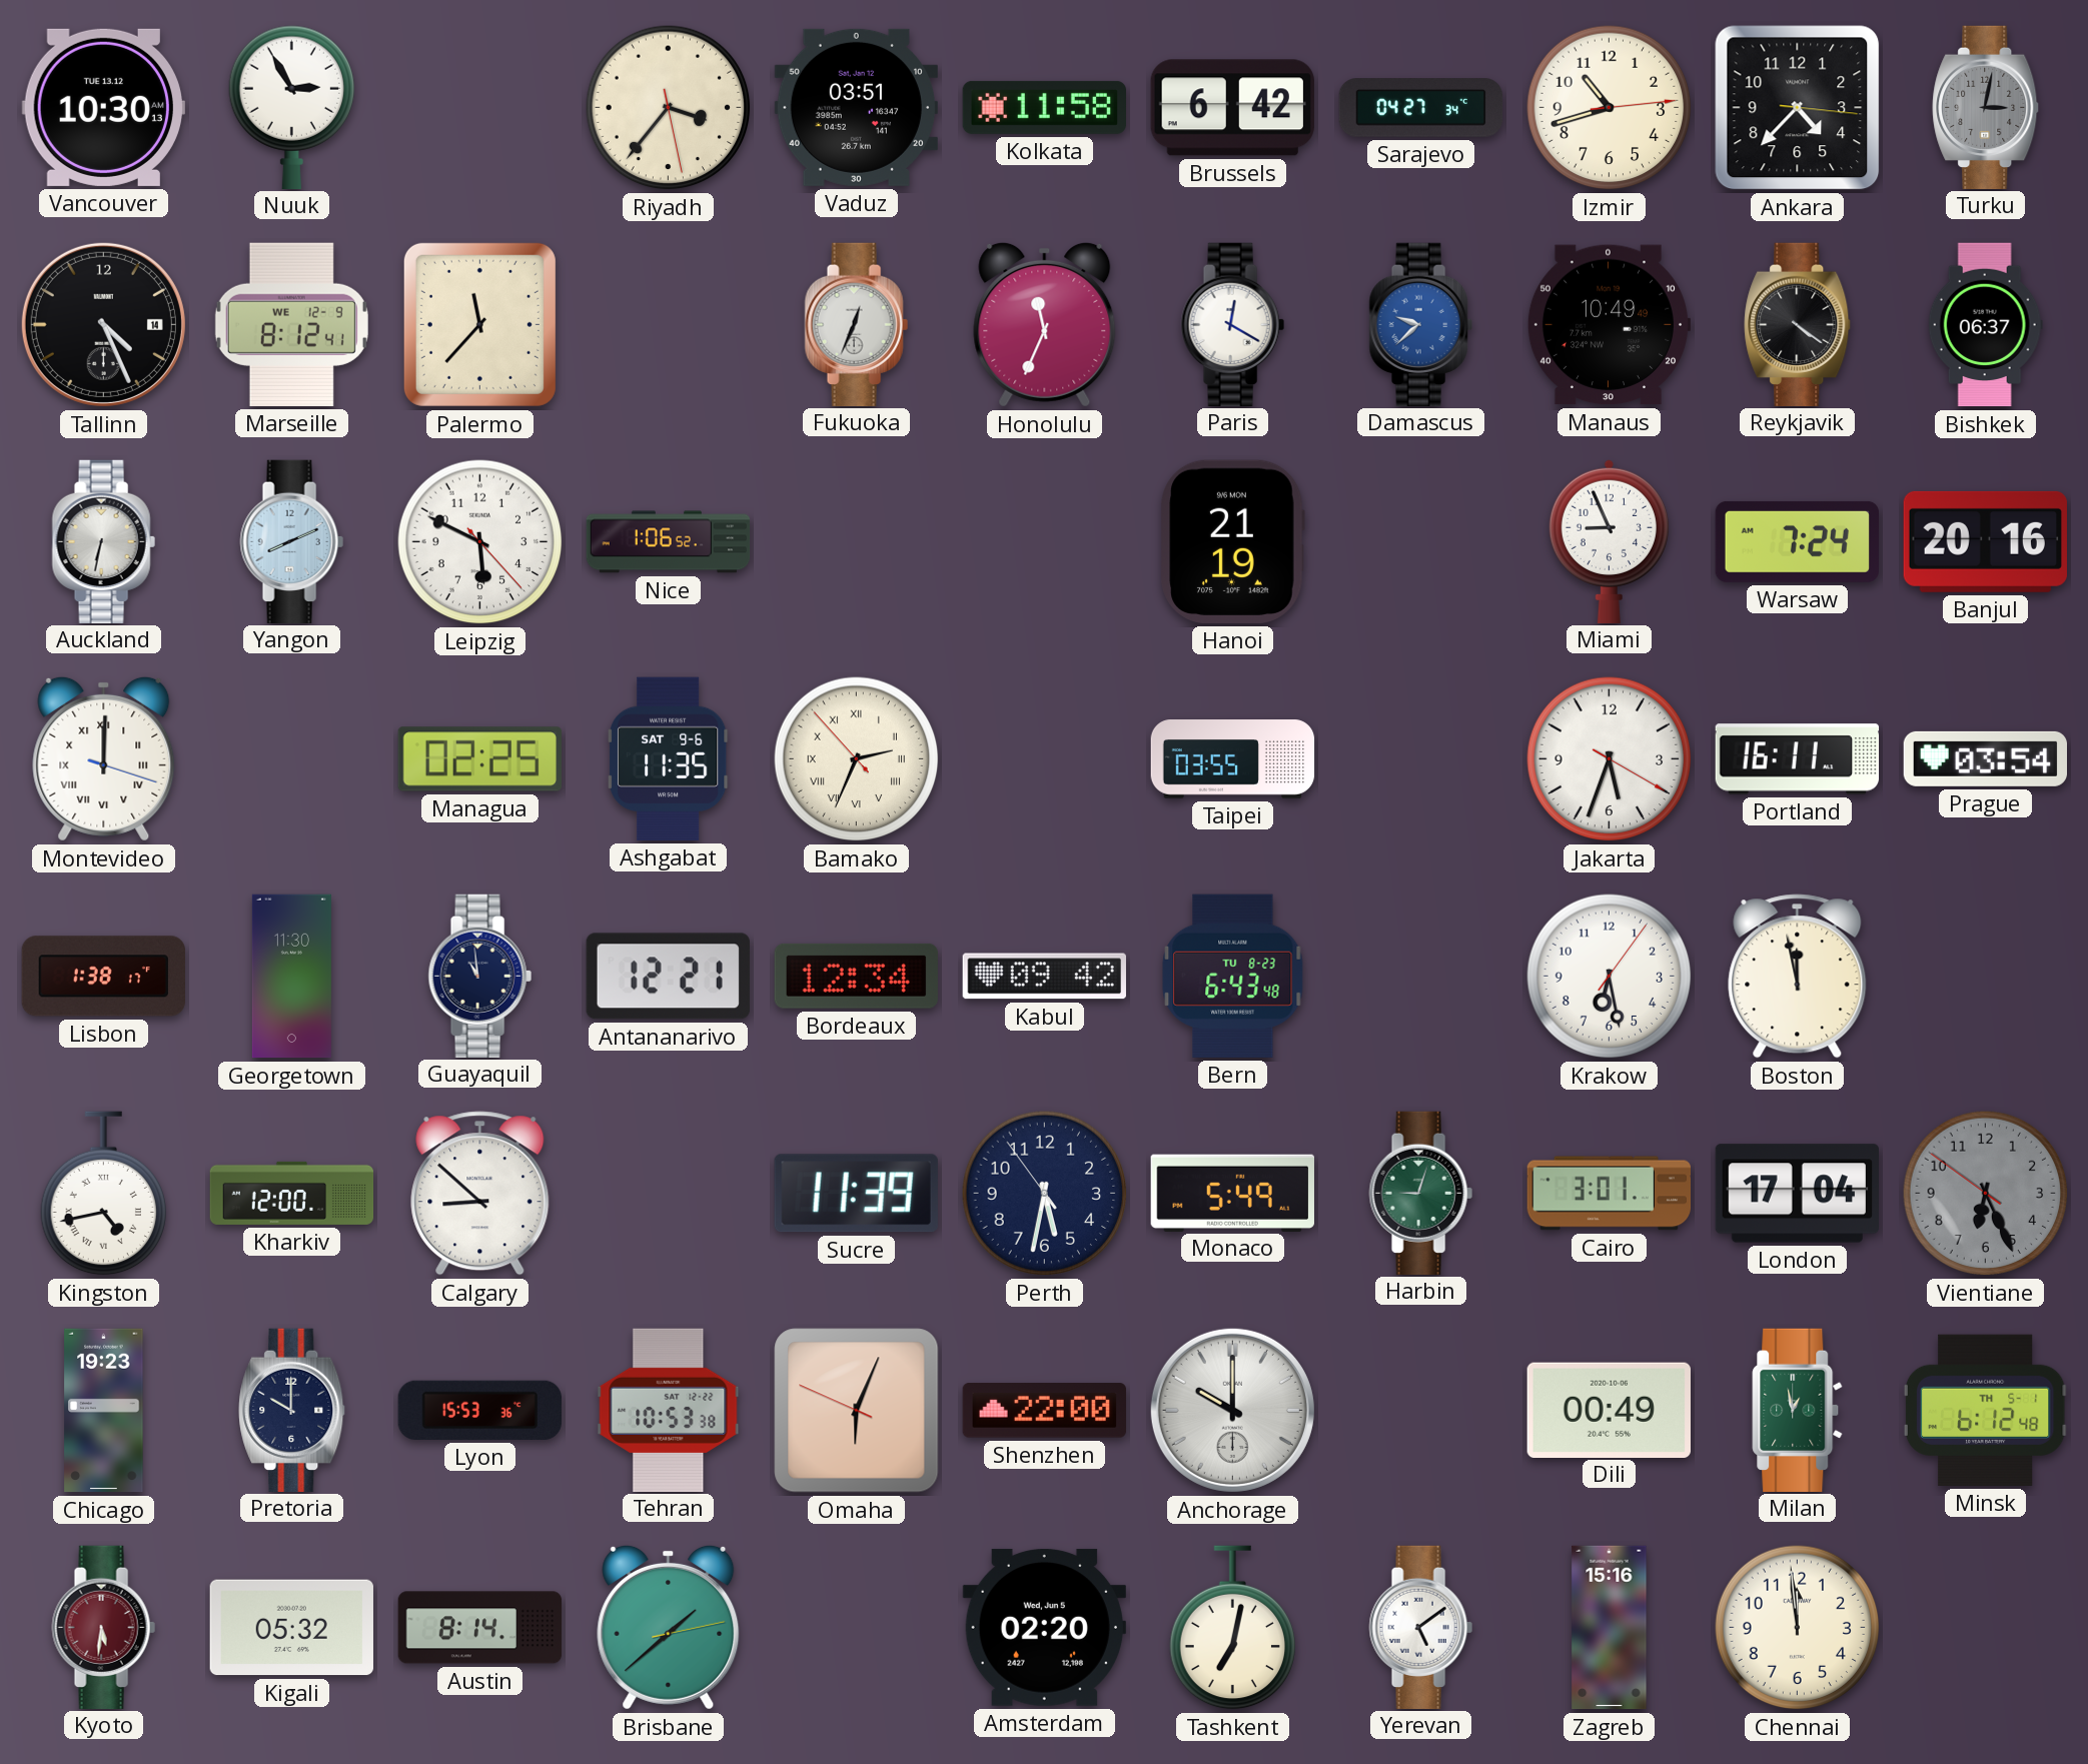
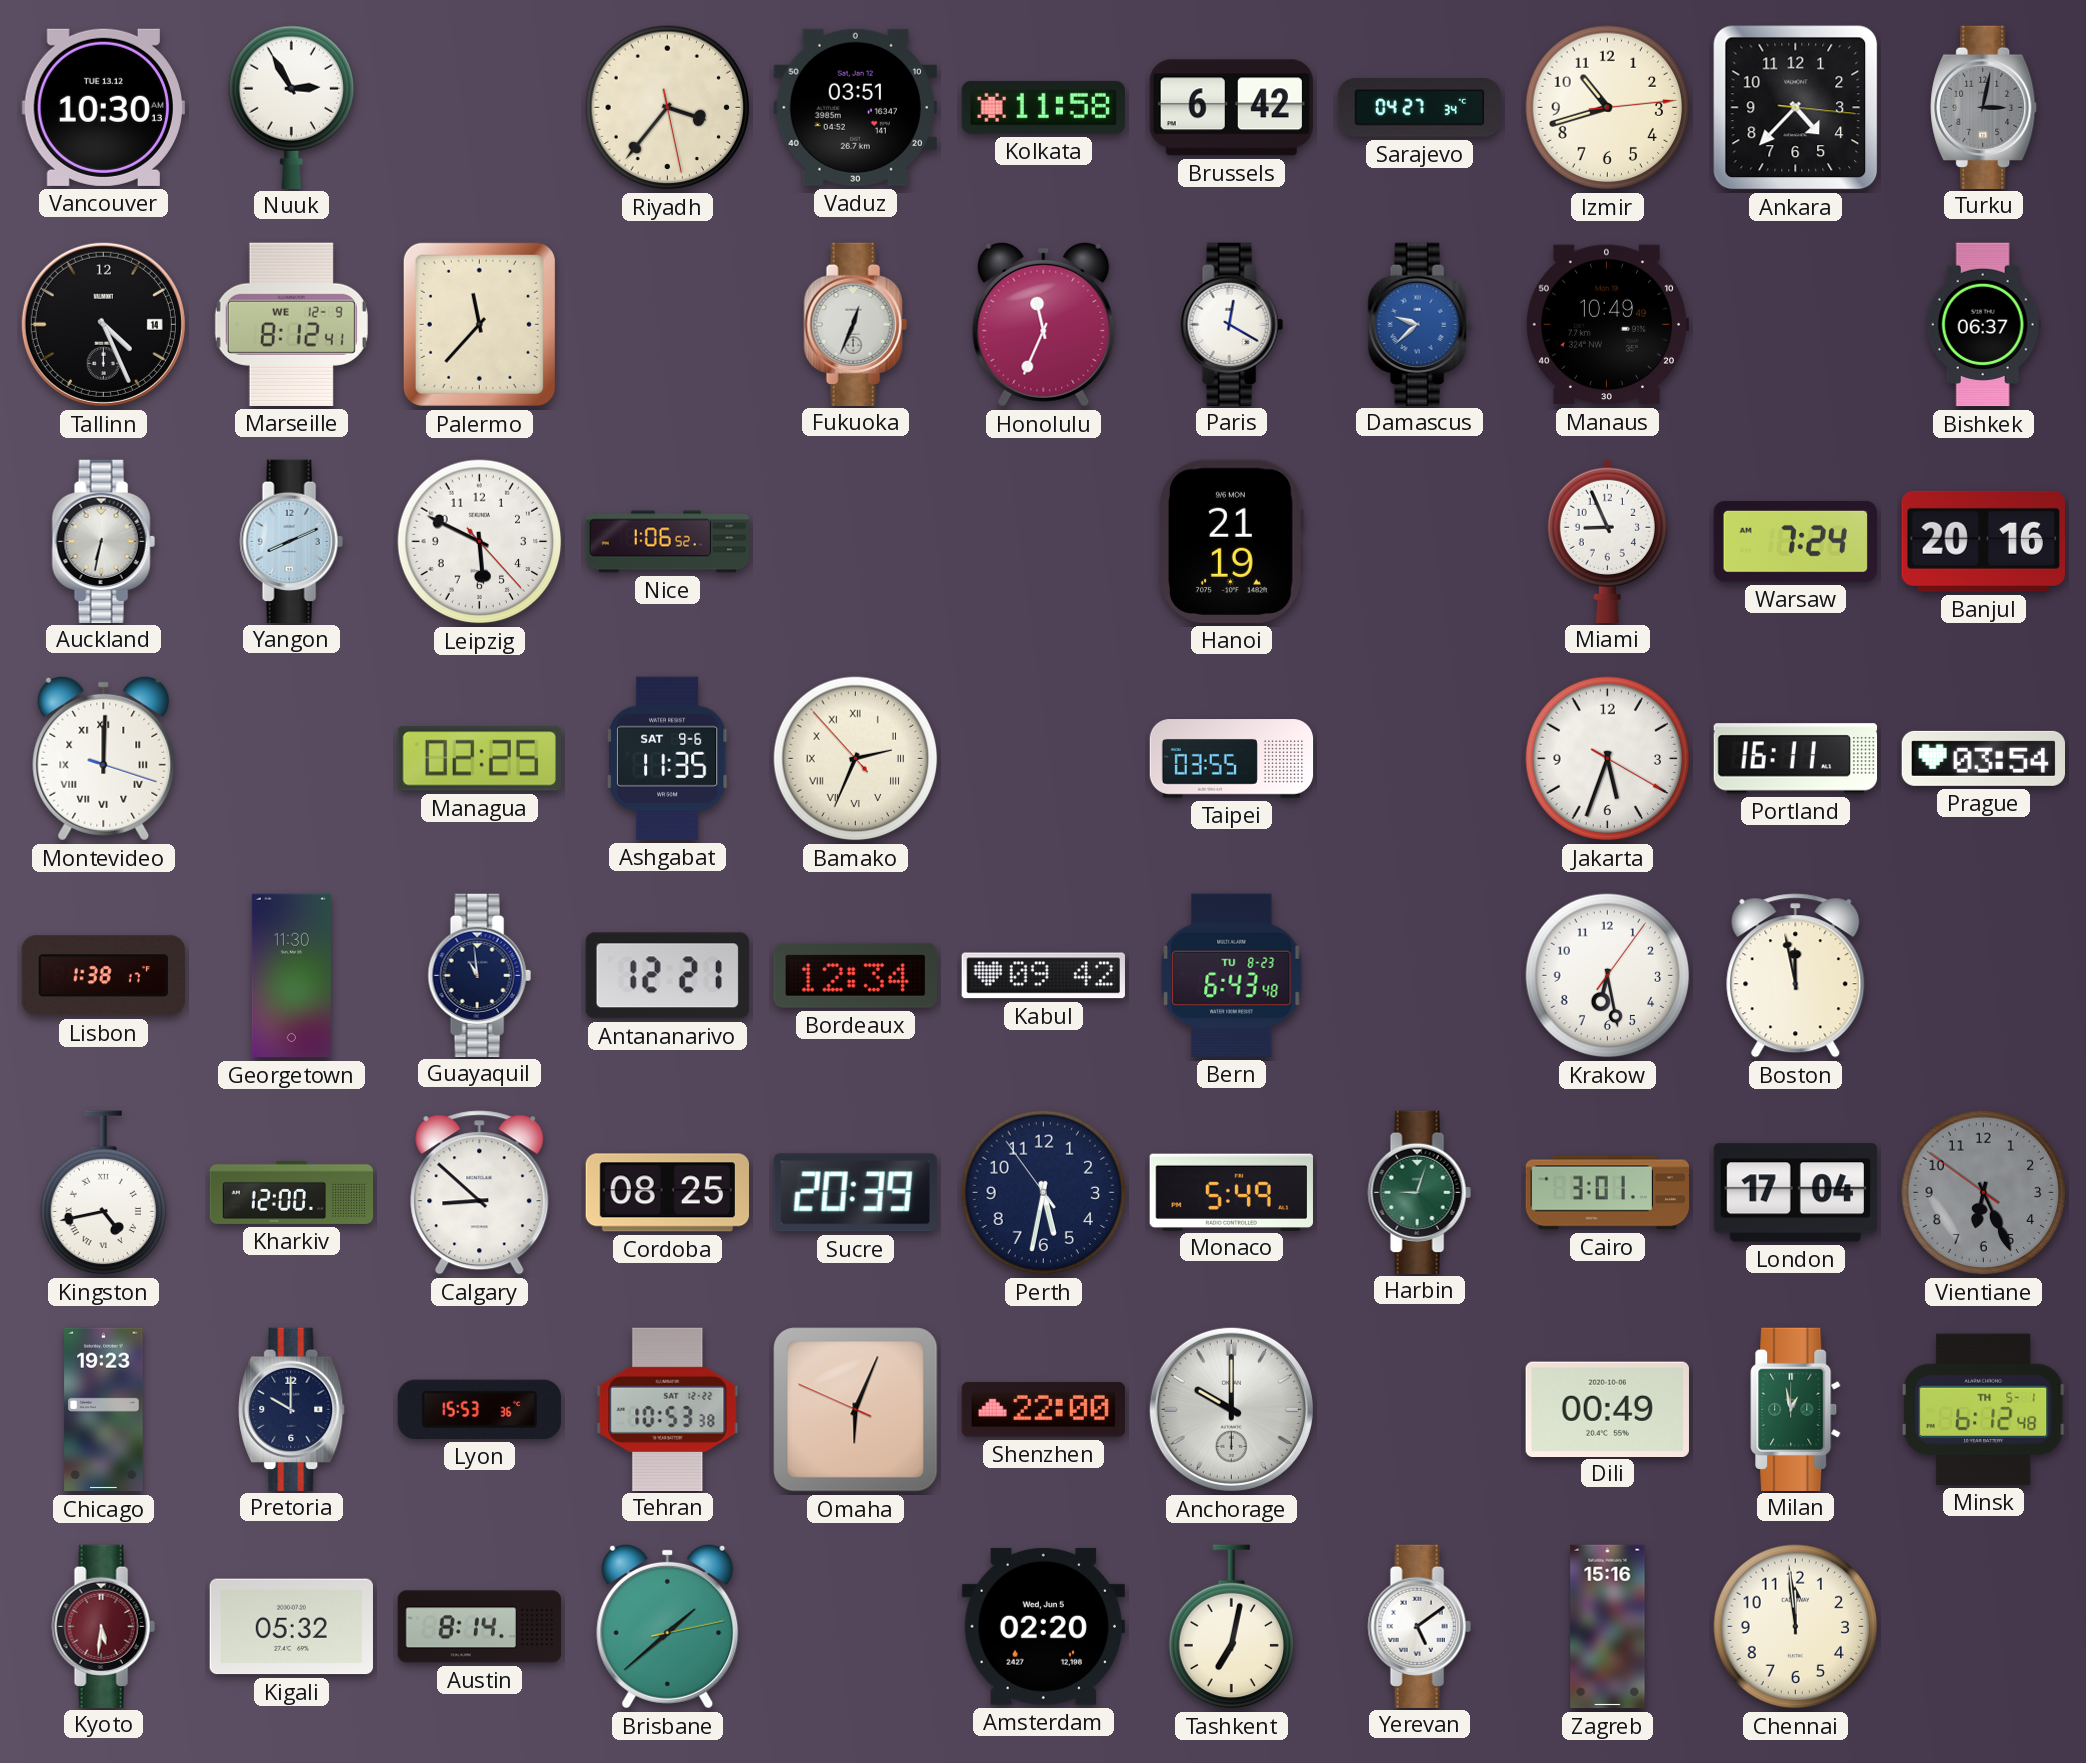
Reykjavik: 4:21 -> none
Cordoba: none -> 08:25
Sucre: 11:39 -> 20:39
